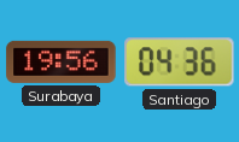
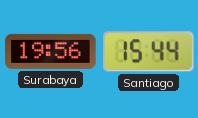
Santiago: 04:36 -> 15:44
